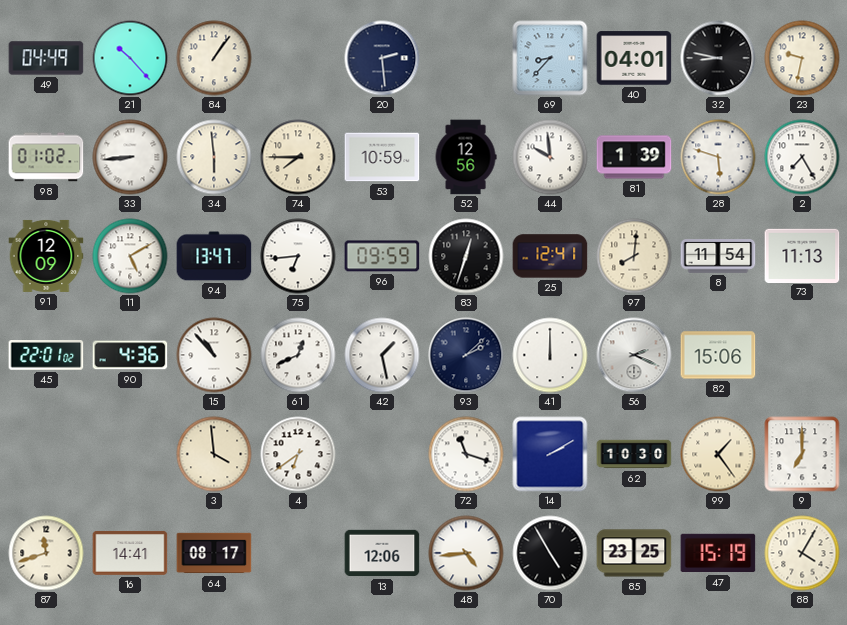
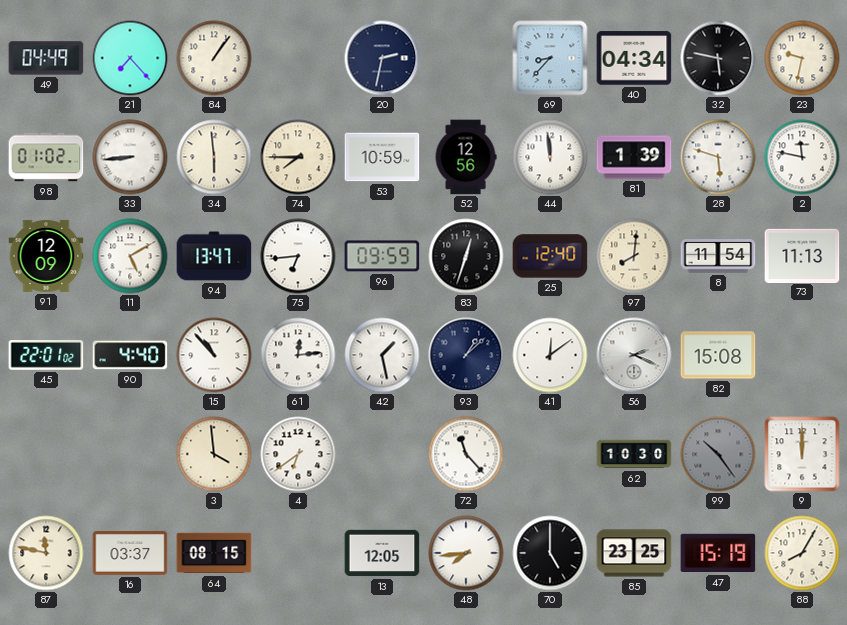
21: 10:23 -> 7:23
20: 2:29 -> 2:32
40: 04:01 -> 04:34
32: 8:47 -> 5:47
44: 9:59 -> 11:59
2: 7:25 -> 11:47
25: 12:41 -> 12:40
90: 4:36 -> 4:40
61: 12:41 -> 12:14
93: 2:08 -> 1:08
41: 12:00 -> 12:09
82: 15:06 -> 15:08
72: 11:18 -> 11:23
14: 2:10 -> none
99: 1:24 -> 10:24
99 dial: cream -> grey
9: 7:00 -> 12:00
87: 11:42 -> 11:47
16: 14:41 -> 03:37
64: 08:17 -> 08:15
13: 12:06 -> 12:05
48: 4:44 -> 7:44
70: 4:55 -> 5:00
88: 4:05 -> 8:05
